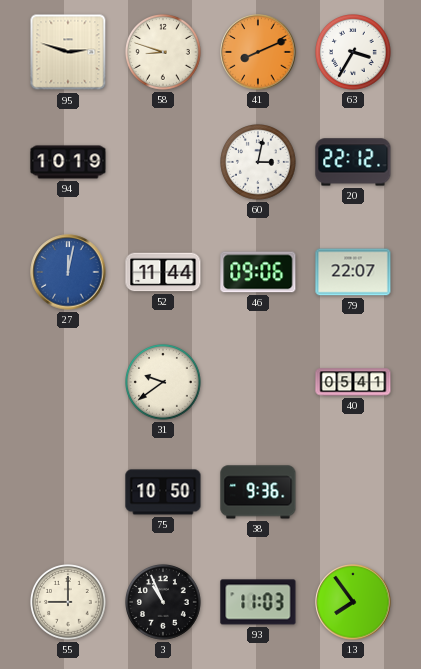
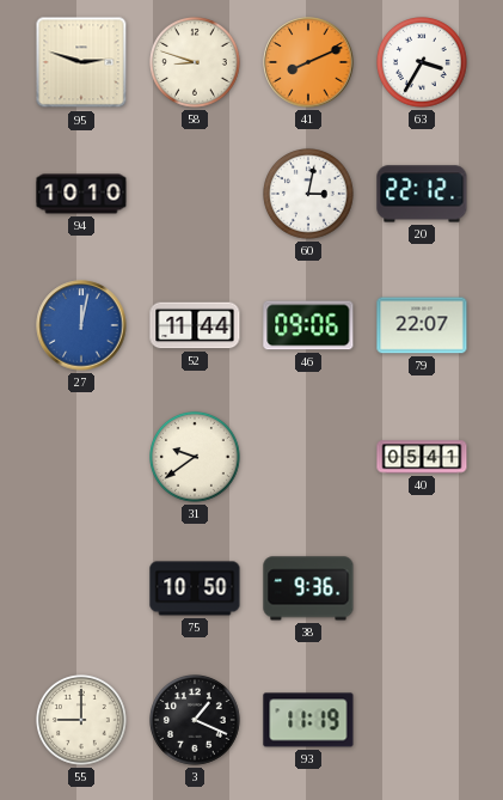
94: 10:19 -> 10:10
3: 10:56 -> 1:19
93: 11:03 -> 11:19
13: 7:54 -> none
